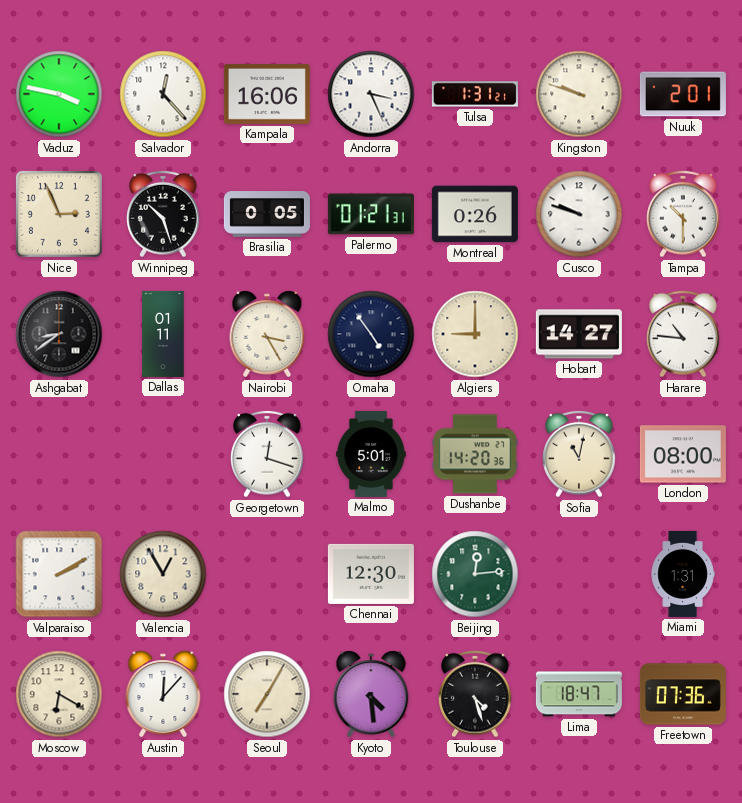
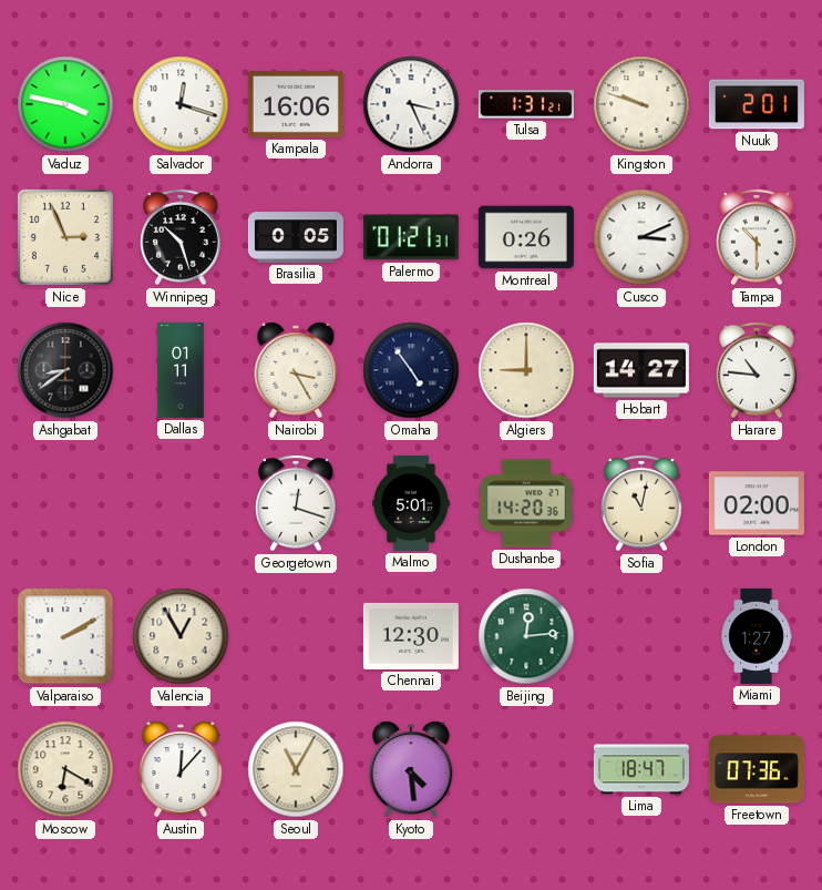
Salvador: 12:23 -> 12:18
Cusco: 9:48 -> 3:11
London: 08:00 -> 02:00
Miami: 1:31 -> 1:27
Seoul: 7:05 -> 11:05
Toulouse: 4:27 -> none
